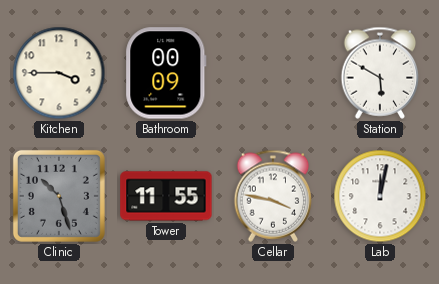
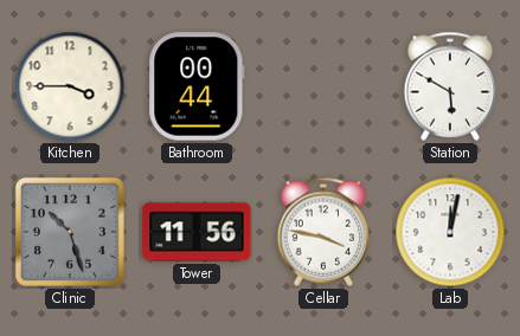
Bathroom: 00:09 -> 00:44
Tower: 11:55 -> 11:56
